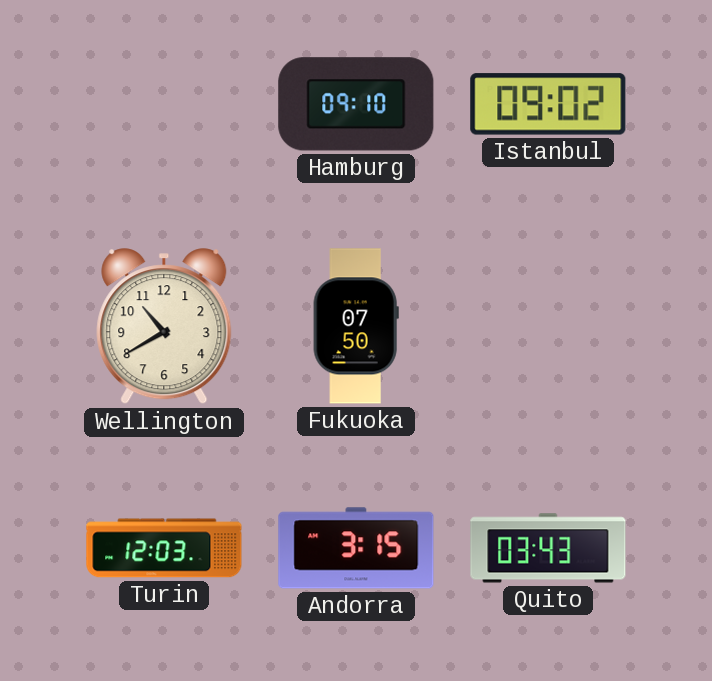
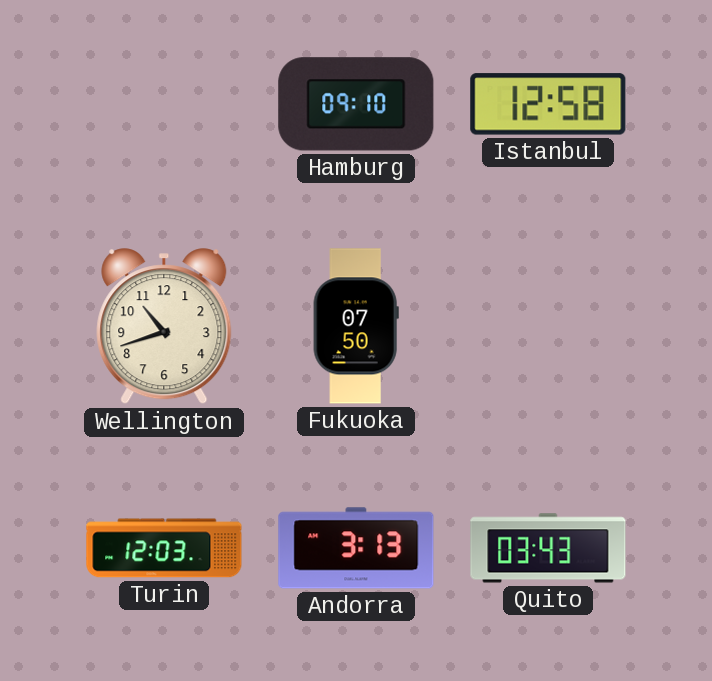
Istanbul: 09:02 -> 12:58
Wellington: 10:40 -> 10:42
Andorra: 3:15 -> 3:13
